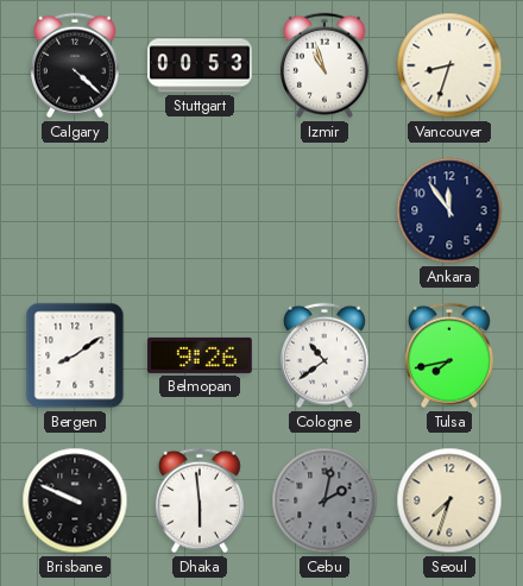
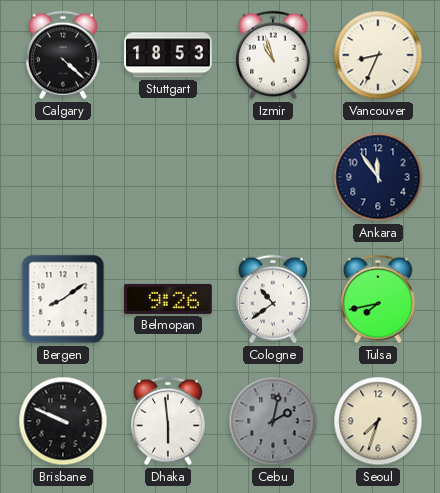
Stuttgart: 00:53 -> 18:53
Vancouver: 8:33 -> 8:34
